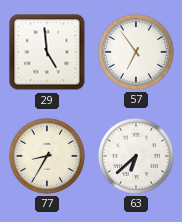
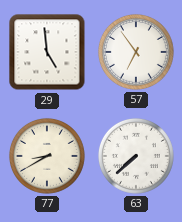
77: 8:35 -> 8:40
63: 6:38 -> 7:38
